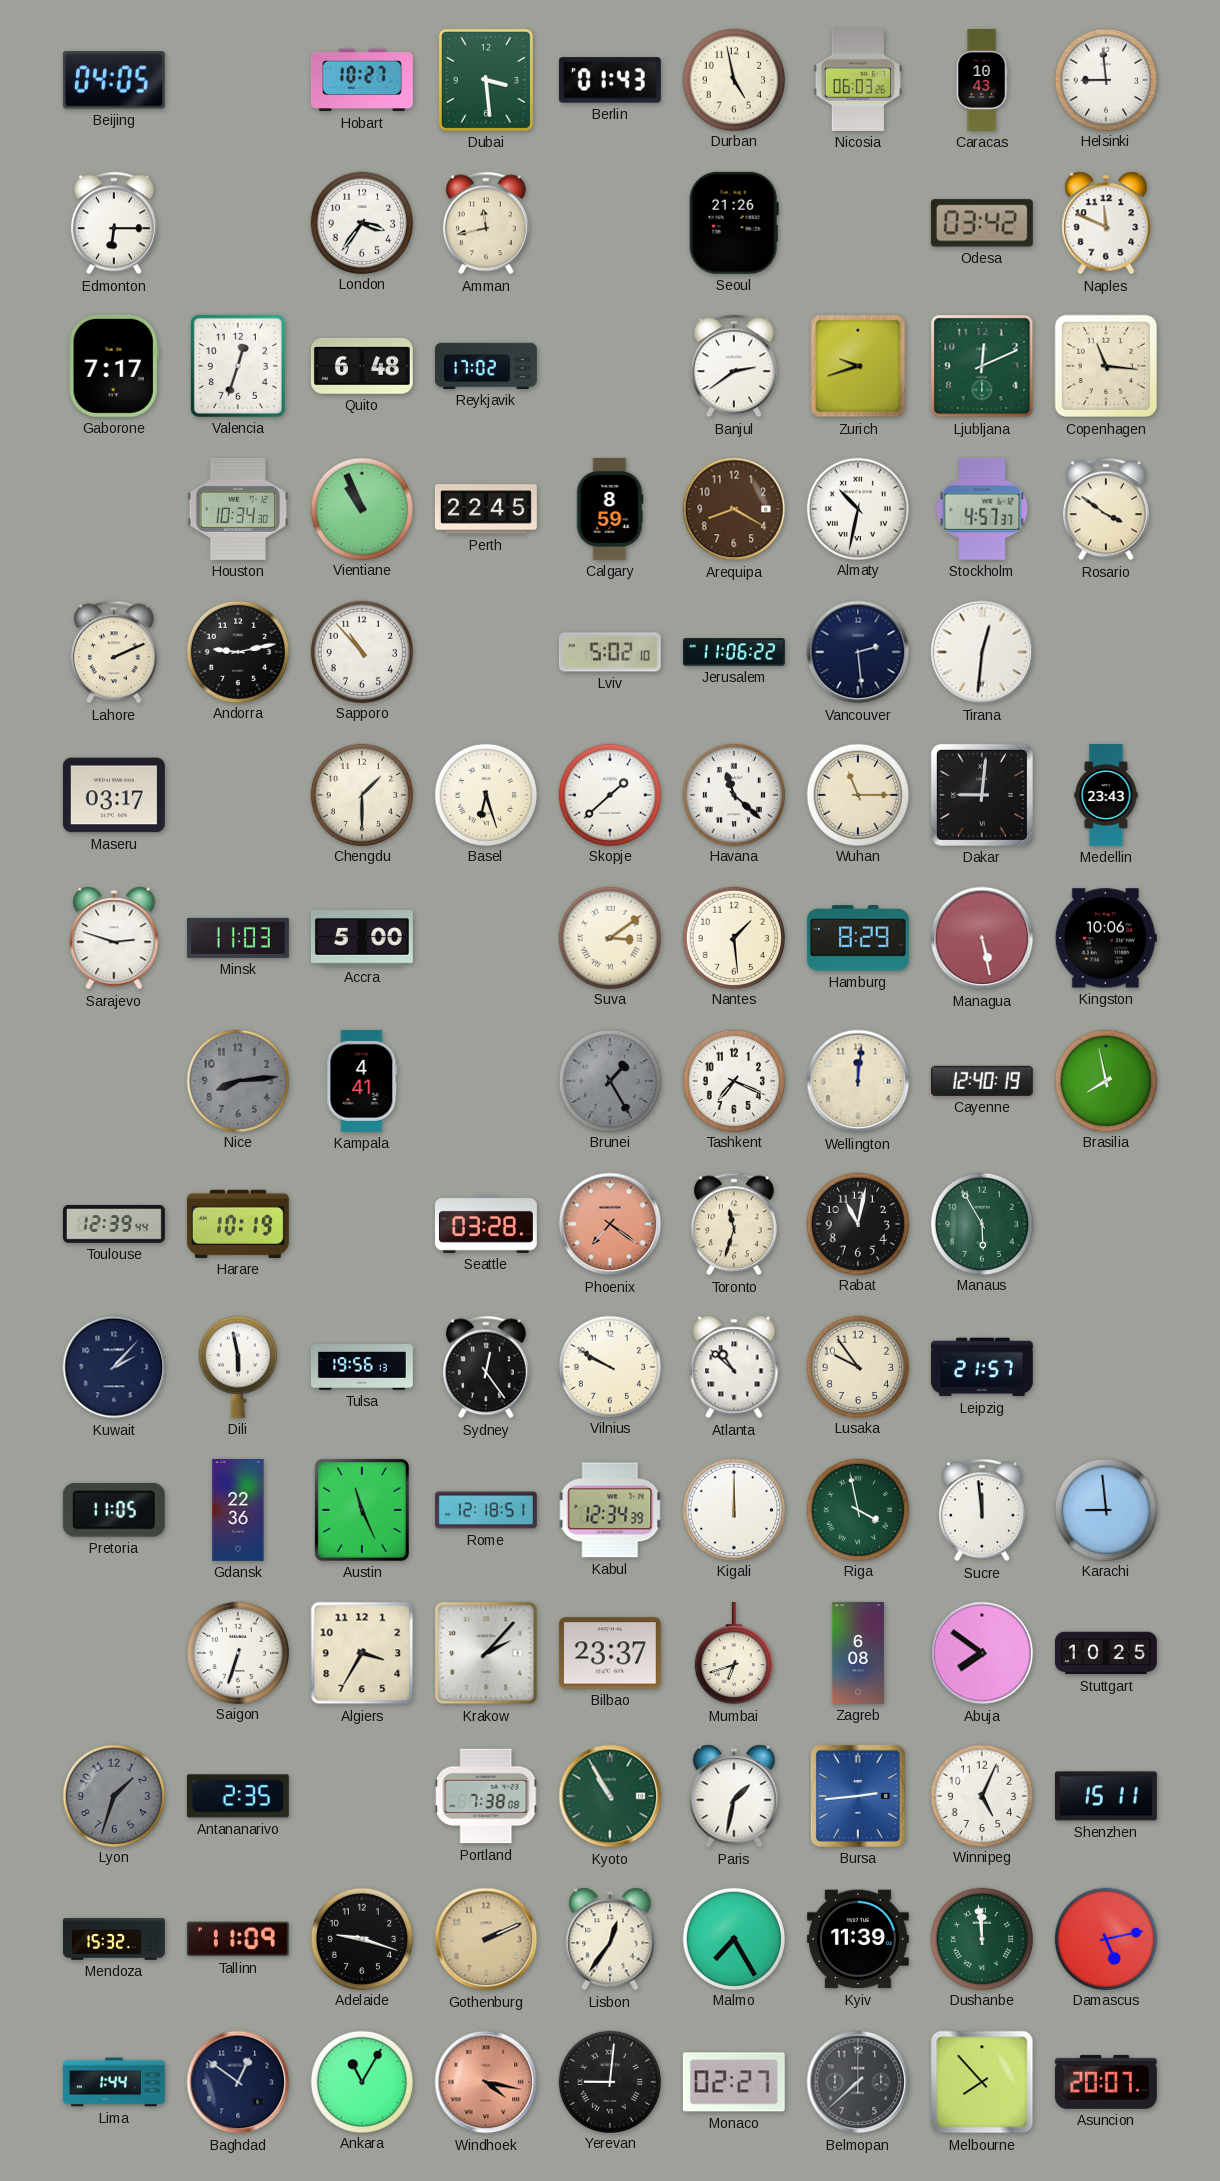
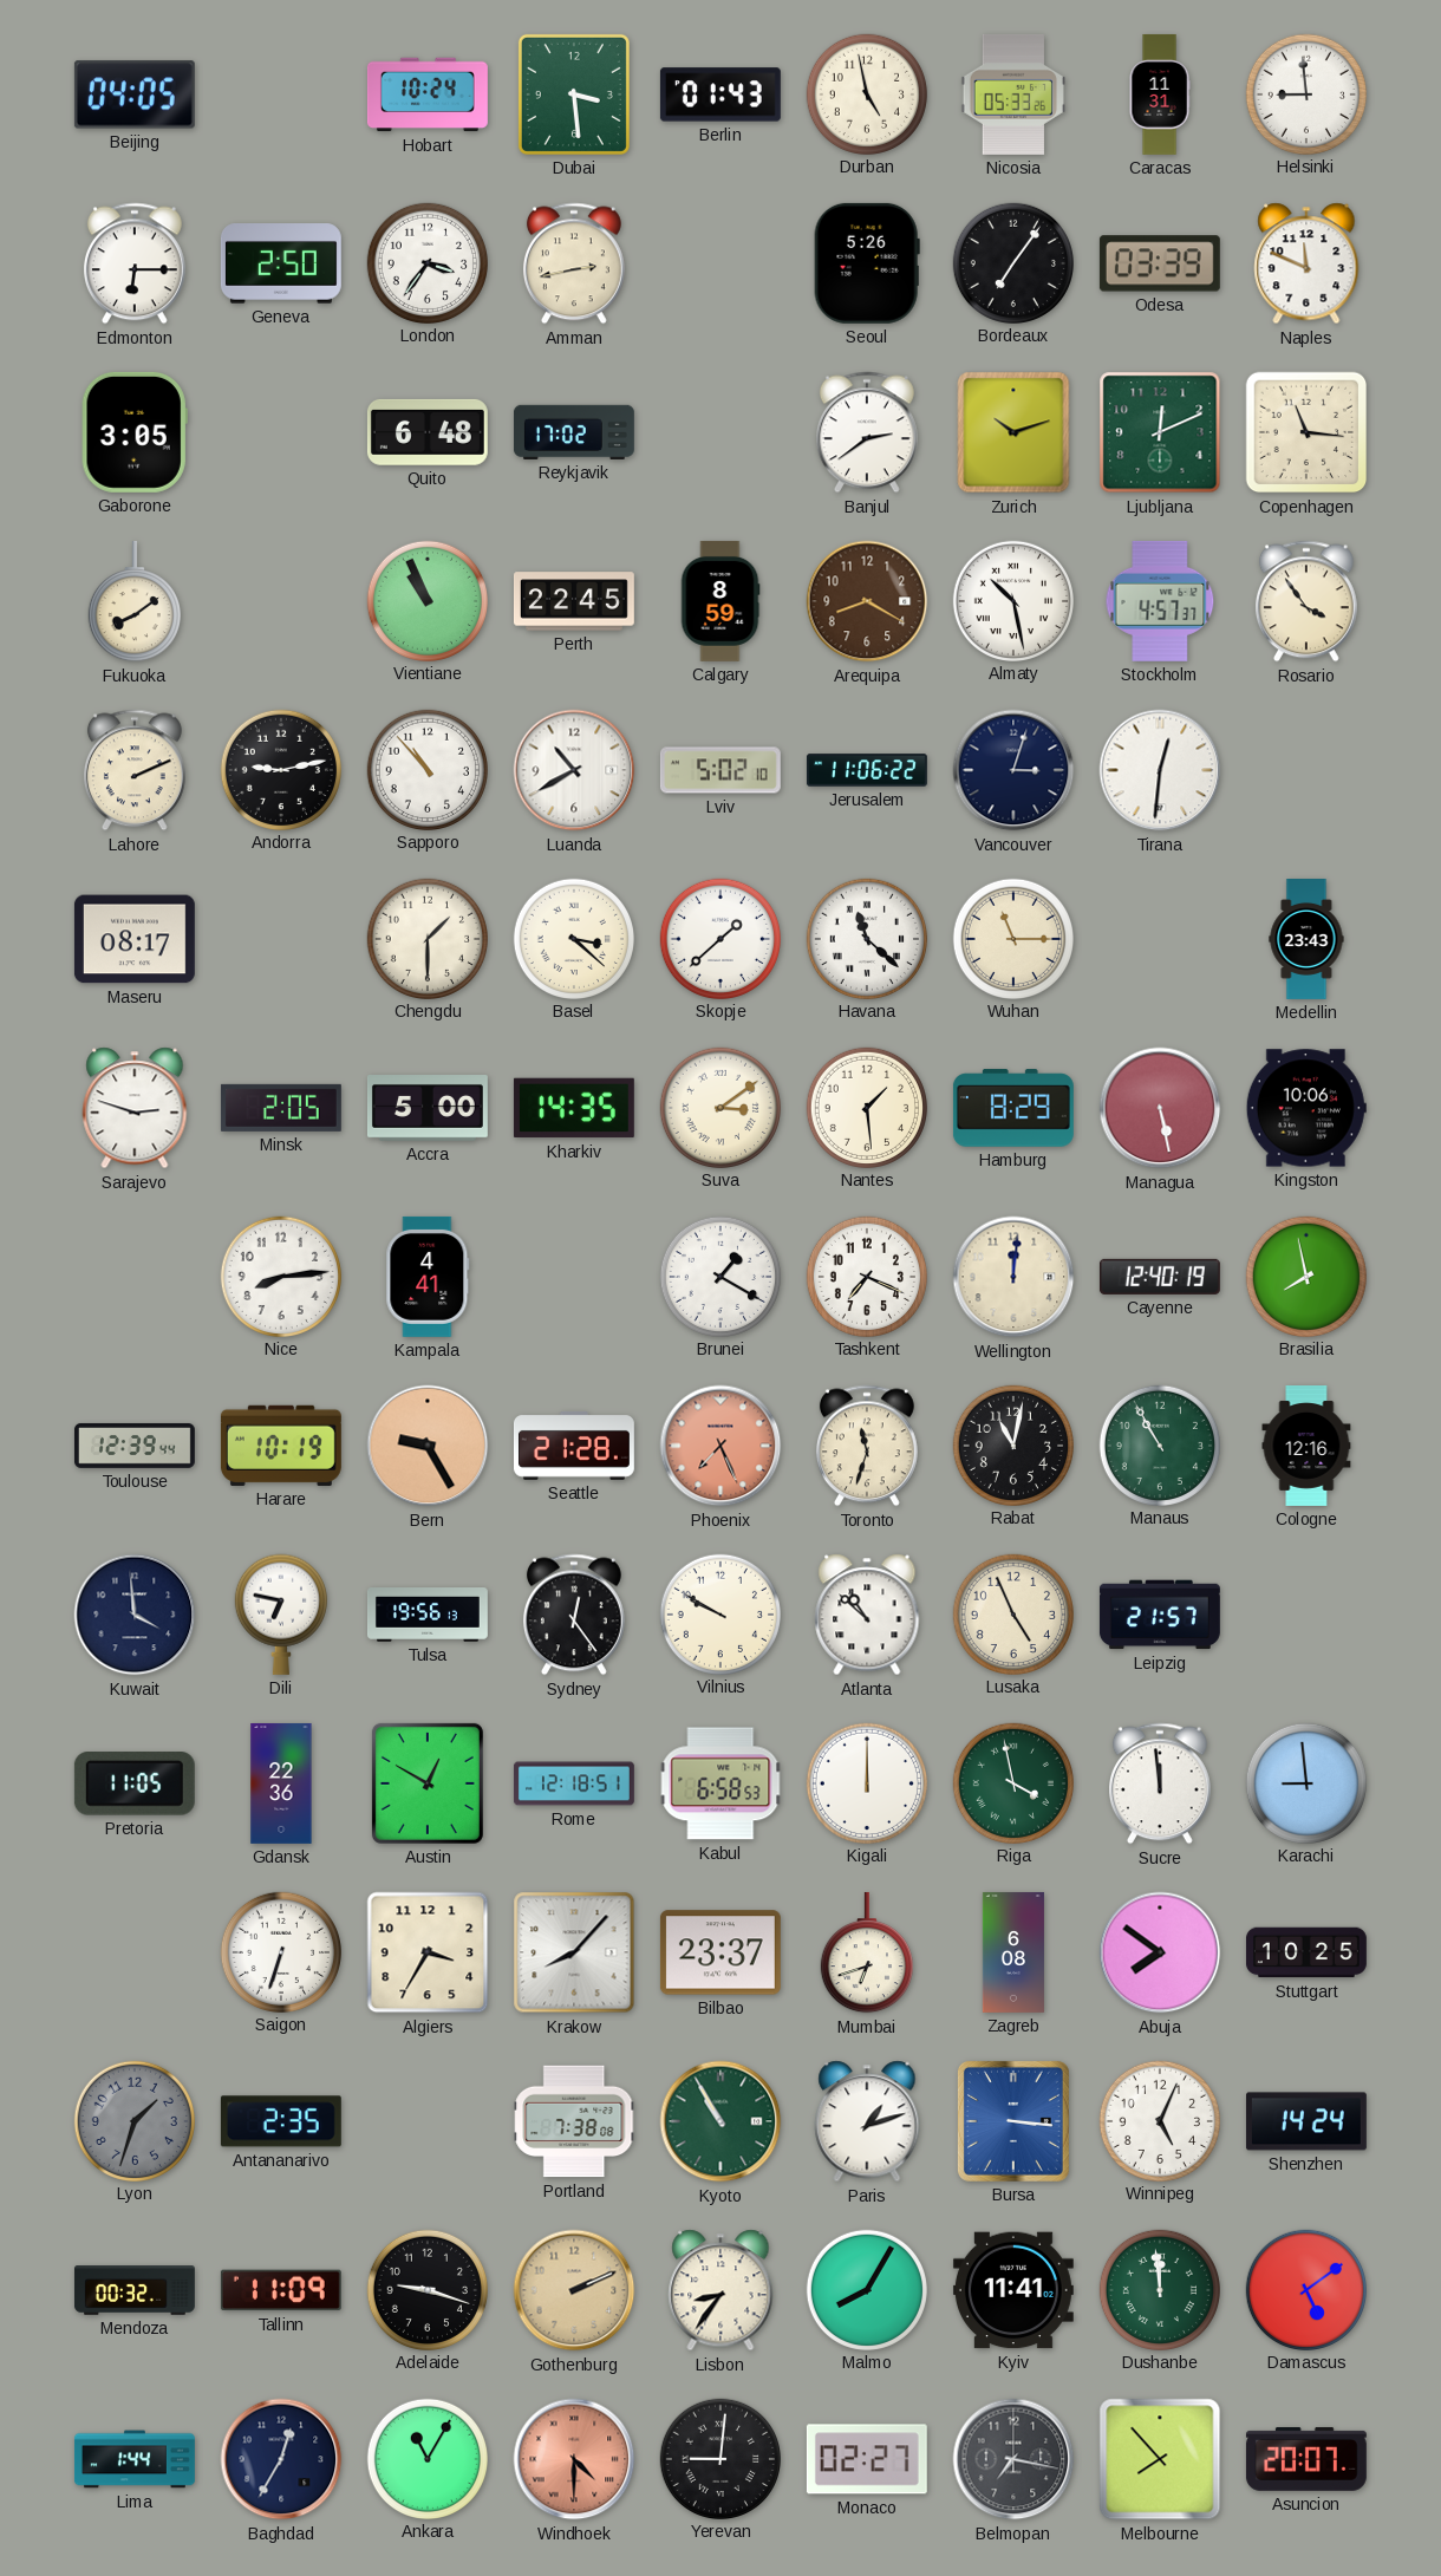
Hobart: 10:27 -> 10:24
Nicosia: 06:03 -> 05:33
Caracas: 10:43 -> 11:31
Geneva: none -> 2:50
Amman: 11:43 -> 2:43
Seoul: 21:26 -> 5:26
Bordeaux: none -> 7:06
Odesa: 03:42 -> 03:39
Gaborone: 7:17 -> 3:05
Valencia: 12:33 -> none
Zurich: 9:42 -> 10:12
Fukuoka: none -> 8:09
Houston: 10:34 -> none
Almaty: 10:32 -> 10:28
Rosario: 3:51 -> 3:54
Luanda: none -> 10:40
Vancouver: 2:29 -> 3:03
Maseru: 03:17 -> 08:17
Basel: 6:27 -> 3:22
Dakar: 9:01 -> none
Minsk: 11:03 -> 2:05
Kharkiv: none -> 14:35
Nice dial: grey -> white
Brunei: 1:25 -> 1:20
Brunei dial: grey -> white
Bern: none -> 9:25
Seattle: 03:28 -> 21:28
Phoenix: 7:21 -> 7:26
Manaus: 5:55 -> 10:55
Cologne: none -> 12:16
Kuwait: 2:07 -> 3:59
Dili: 5:58 -> 6:47
Lusaka: 9:54 -> 4:56
Austin: 11:26 -> 12:50
Kabul: 12:34 -> 6:58
Krakow: 2:07 -> 8:07
Paris: 1:32 -> 1:12
Bursa: 2:44 -> 3:16
Shenzhen: 15:11 -> 14:24
Mendoza: 15:32 -> 00:32
Lisbon: 12:36 -> 8:36
Malmo: 7:25 -> 8:05
Kyiv: 11:39 -> 11:41
Damascus: 5:13 -> 5:09
Baghdad: 12:51 -> 12:35
Windhoek: 4:17 -> 4:30
Belmopan: 7:38 -> 7:17
